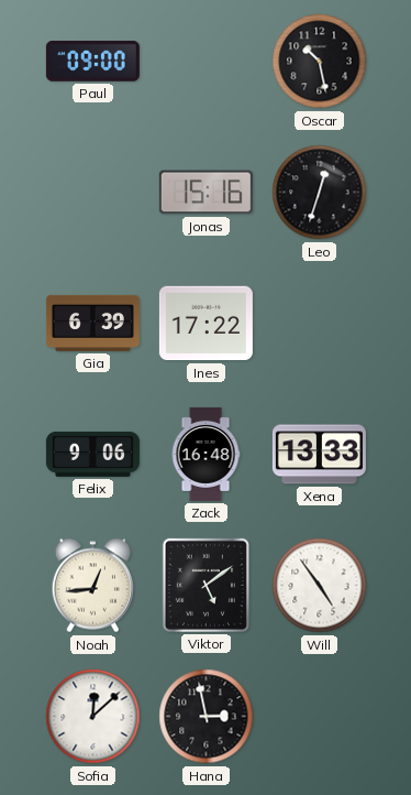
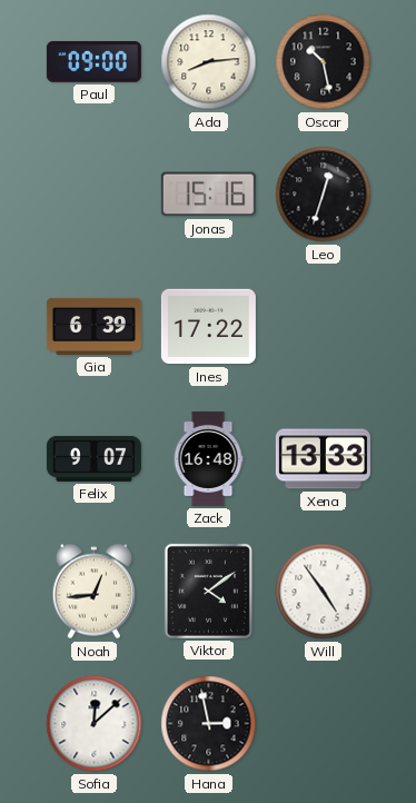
Ada: none -> 8:14
Felix: 9:06 -> 9:07
Viktor: 5:09 -> 4:09
